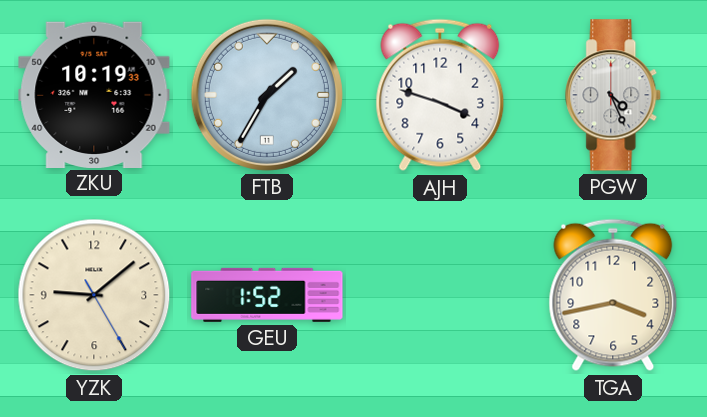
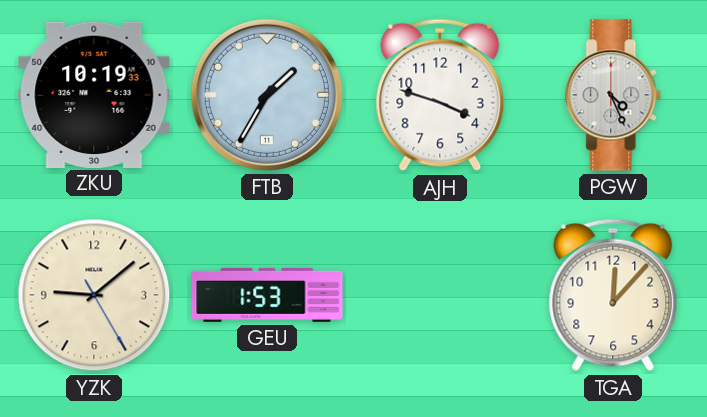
GEU: 1:52 -> 1:53
TGA: 3:43 -> 12:07
